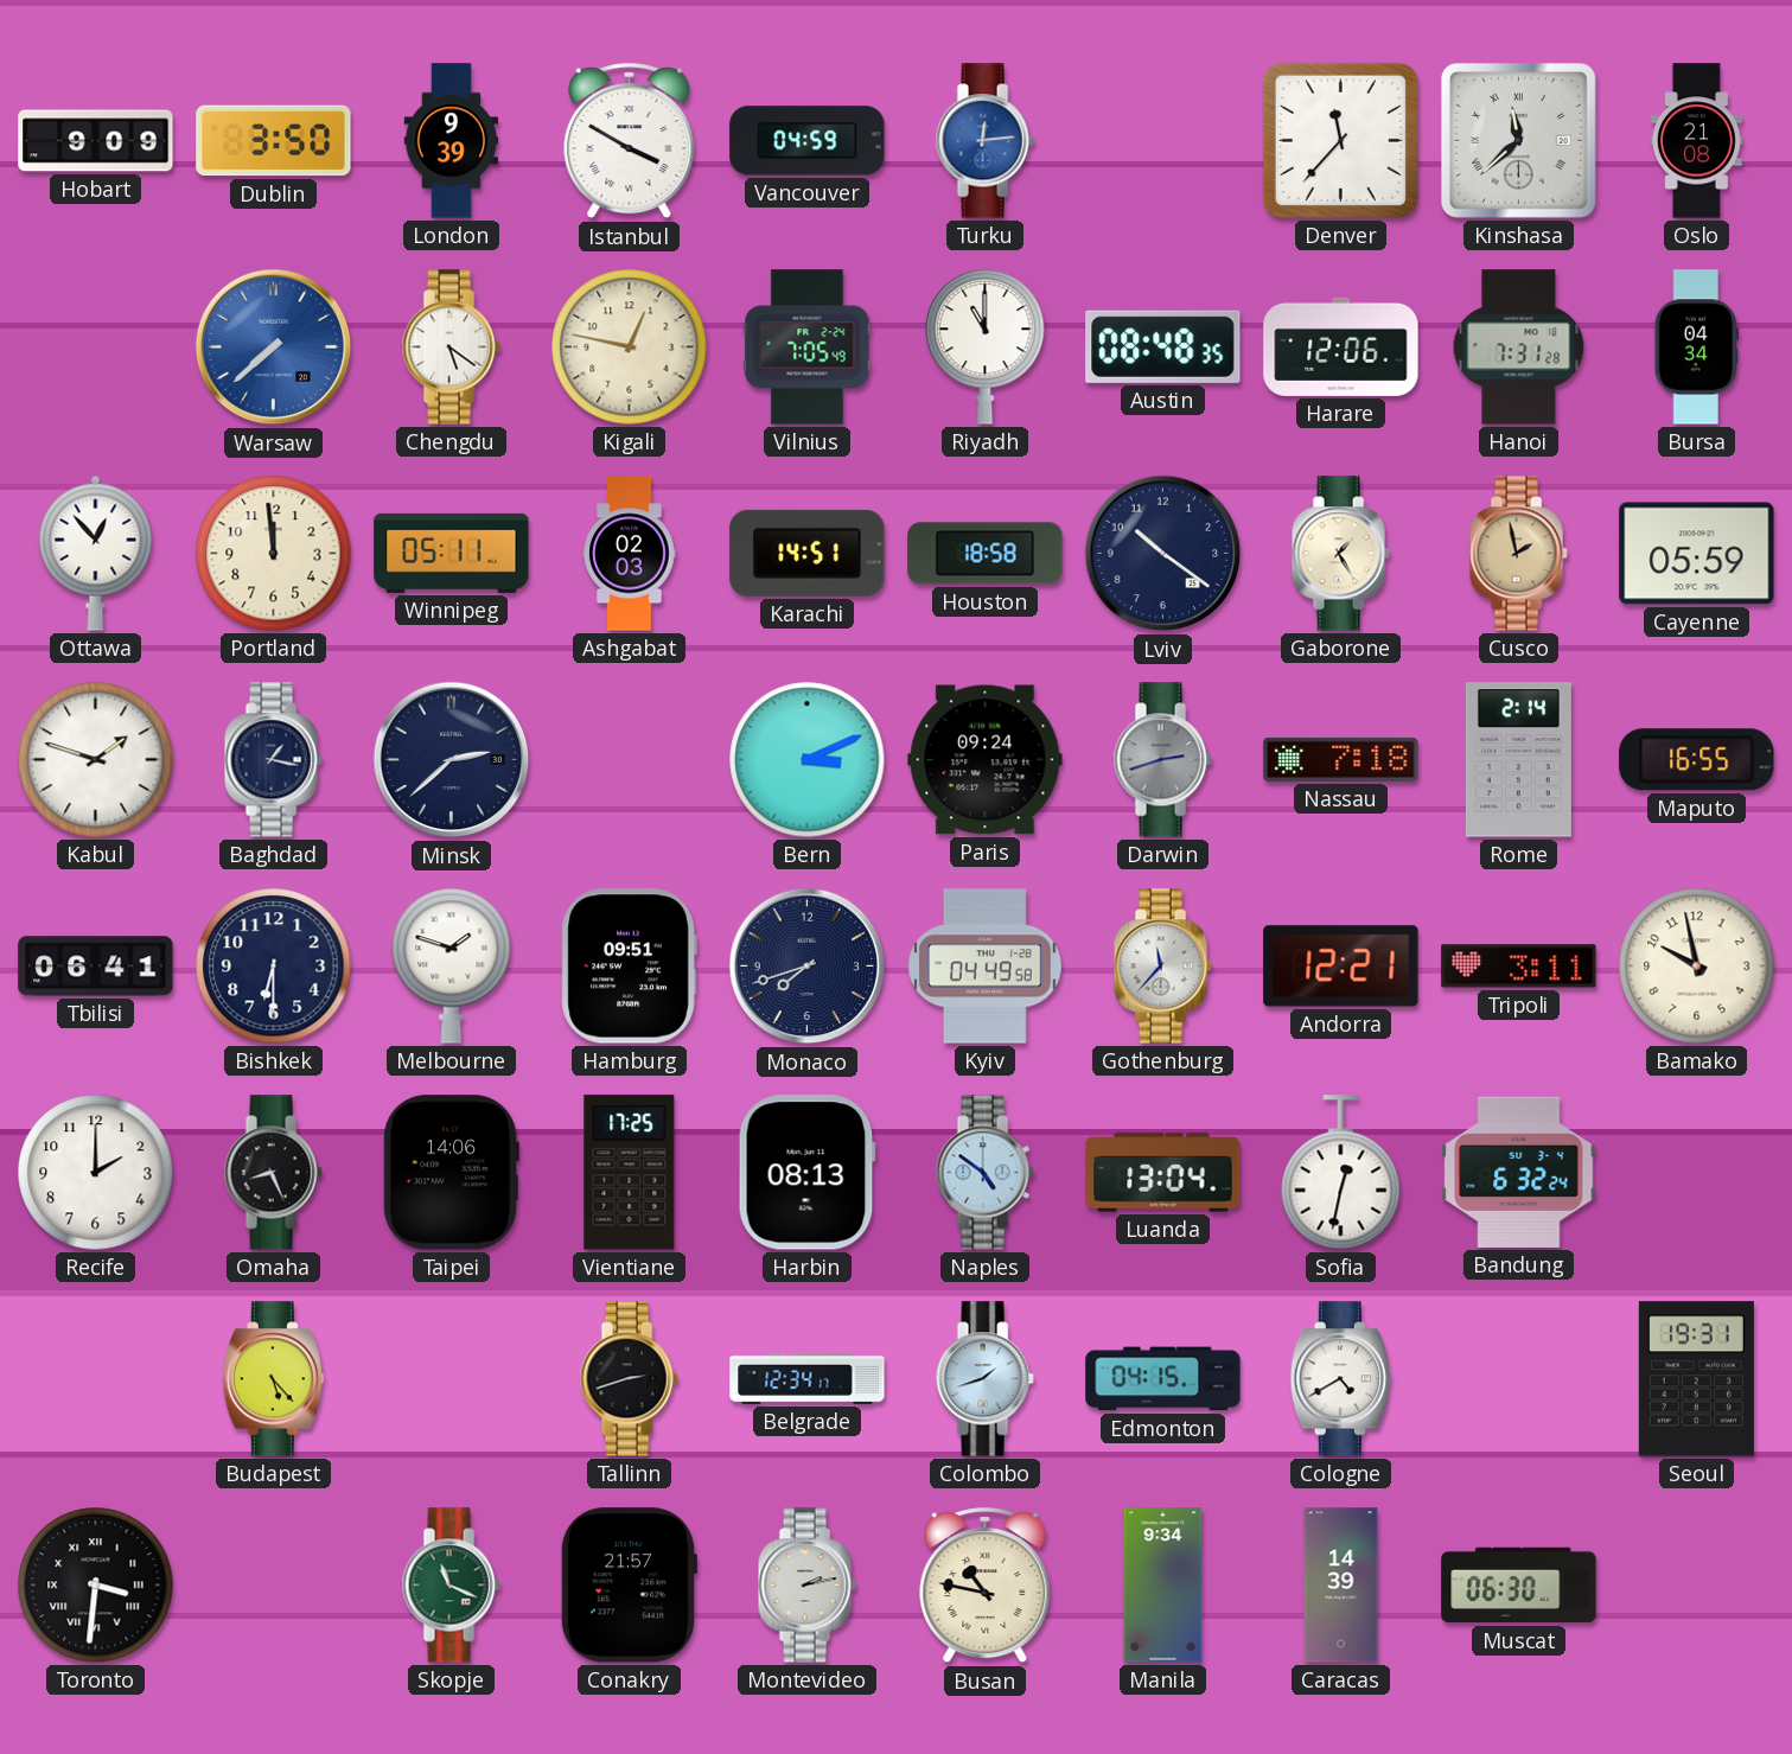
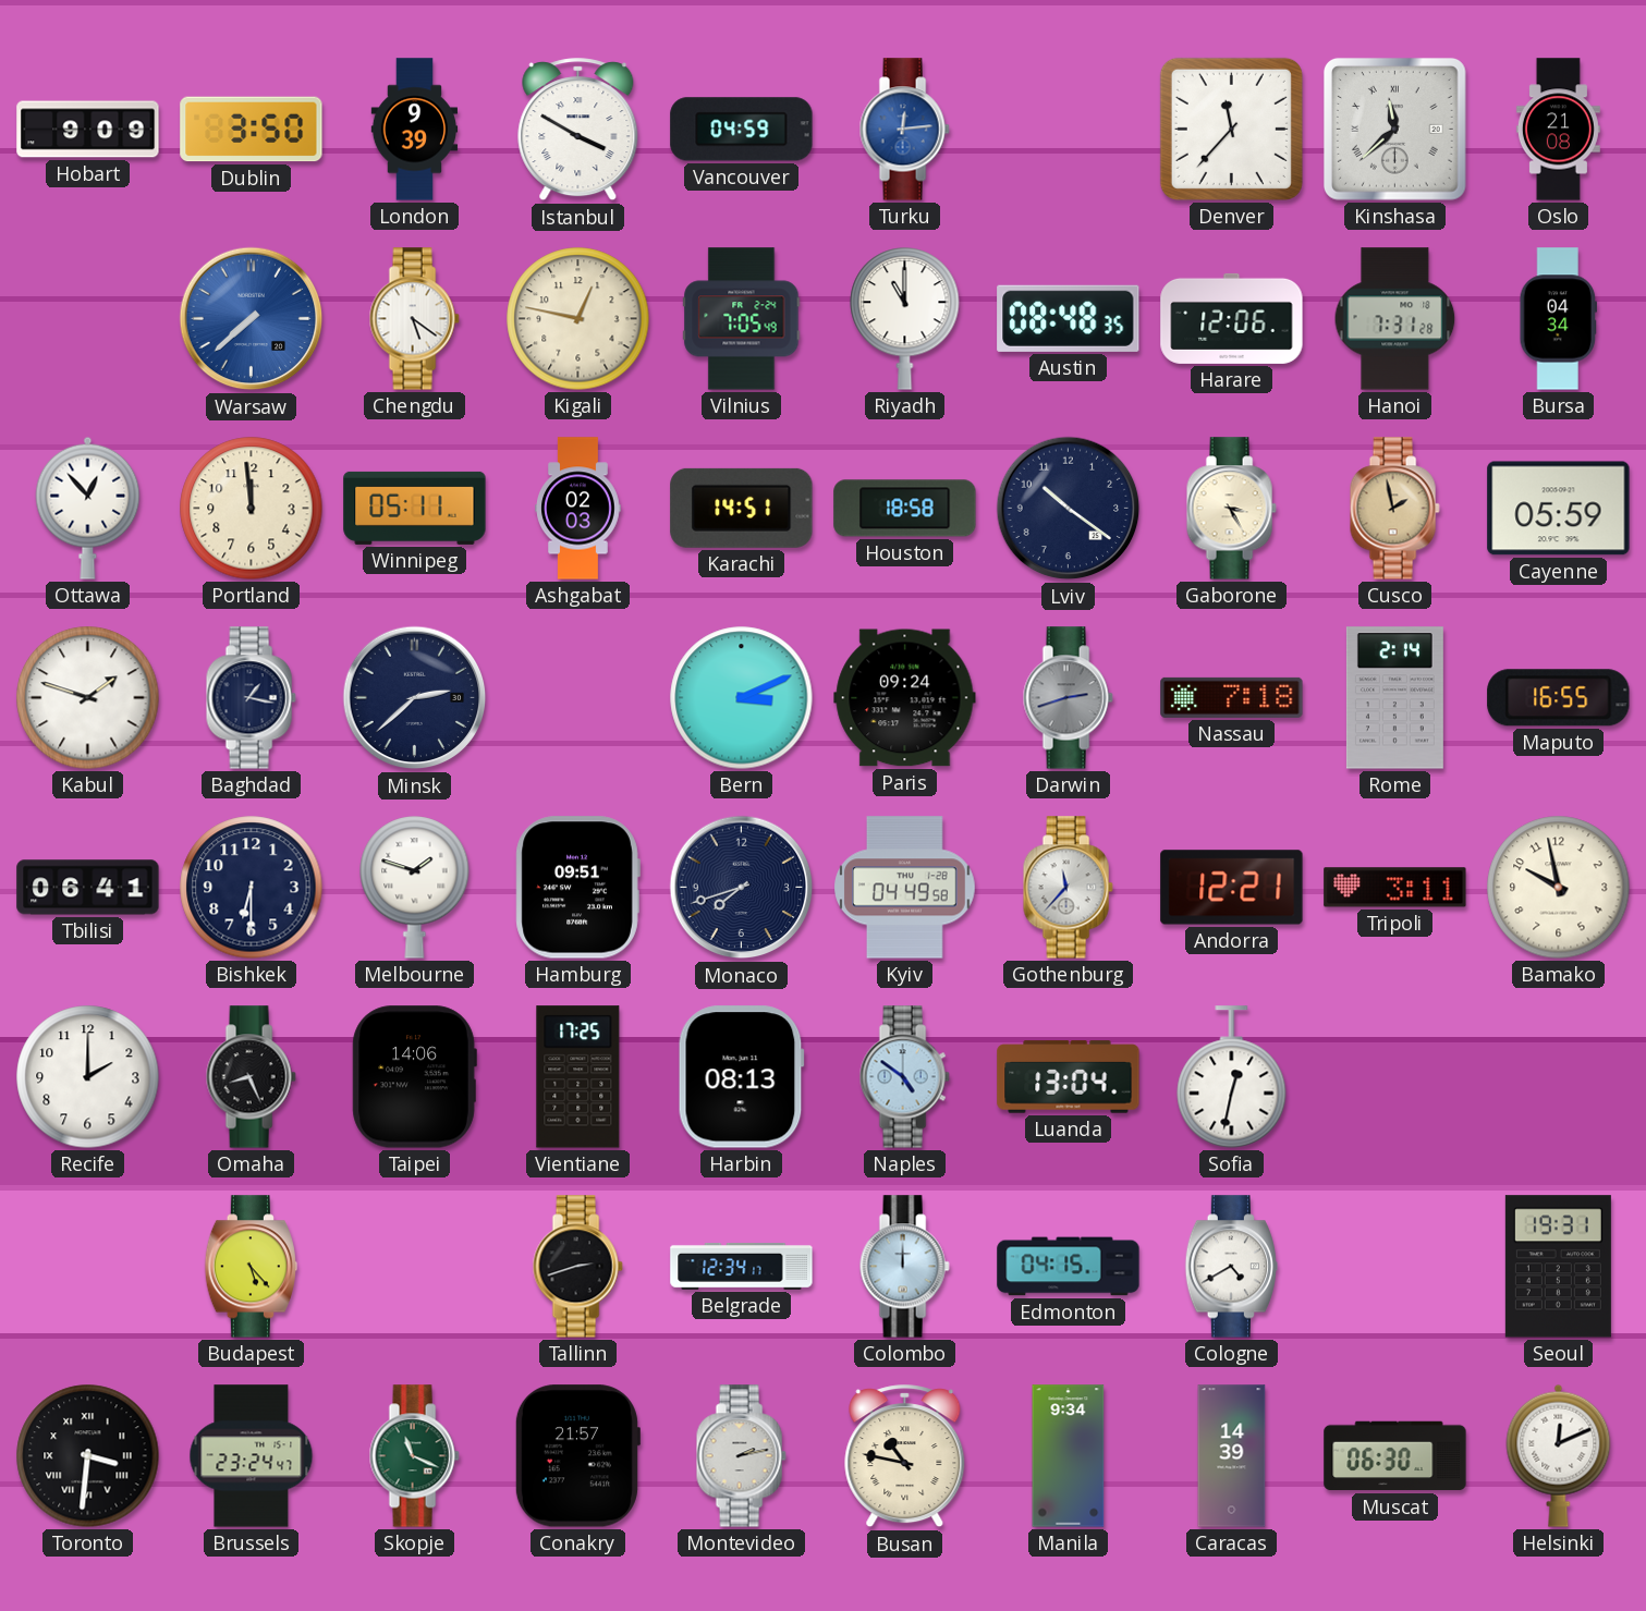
Gaborone: 1:25 -> 3:25
Bandung: 6:32 -> none
Colombo: 1:42 -> 12:00
Brussels: none -> 23:24
Helsinki: none -> 12:11
